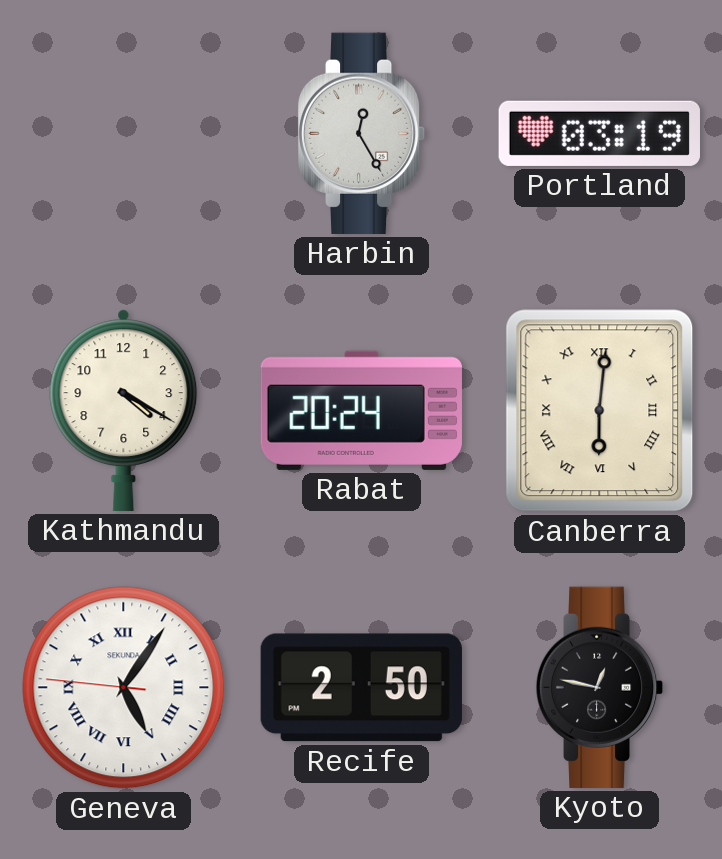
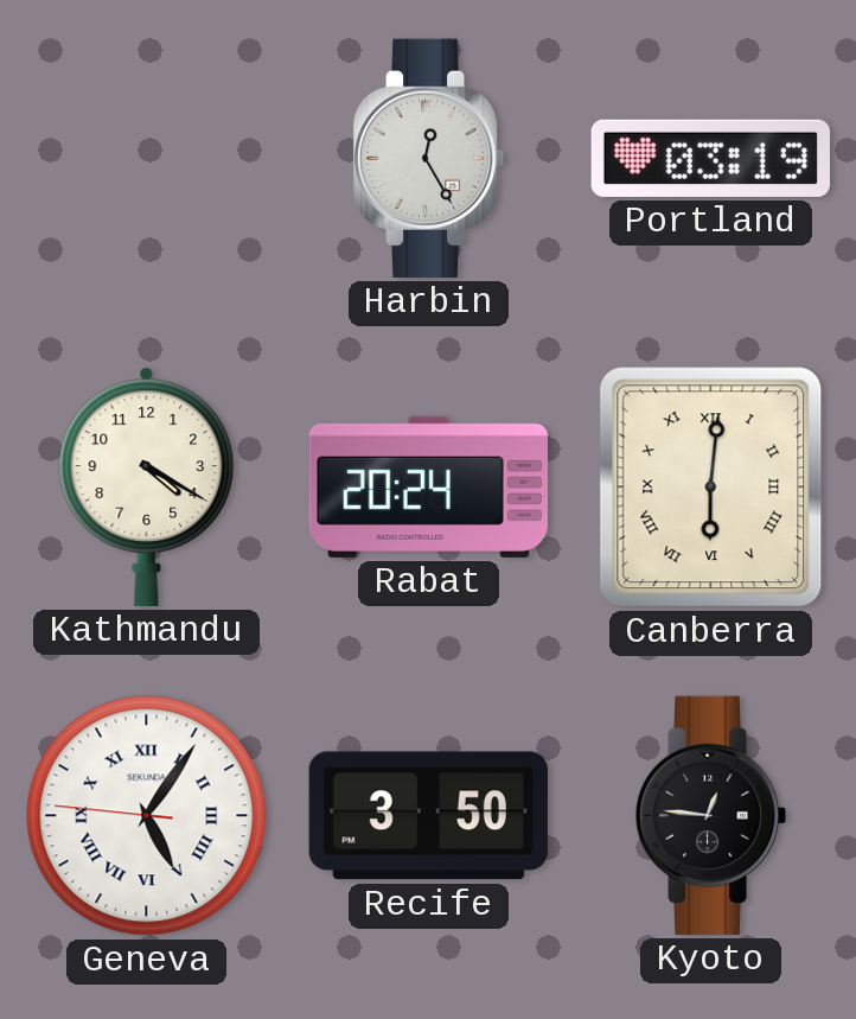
Recife: 2:50 -> 3:50
Kyoto: 12:47 -> 12:46
